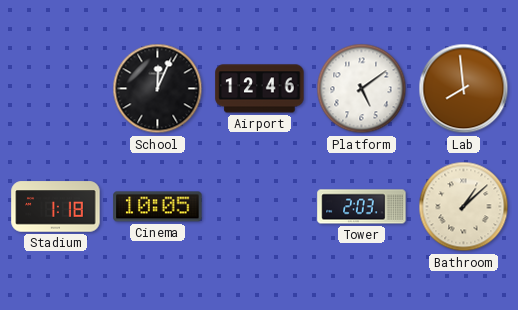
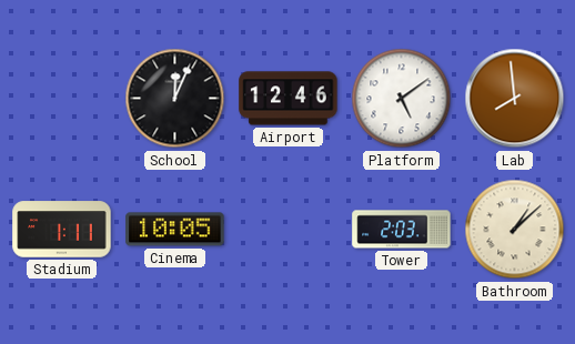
Stadium: 1:18 -> 1:11
